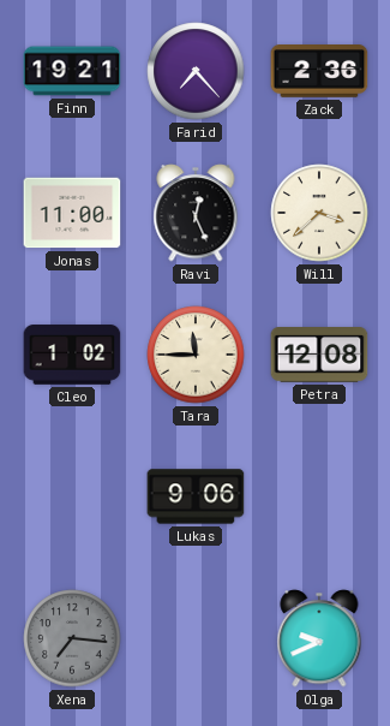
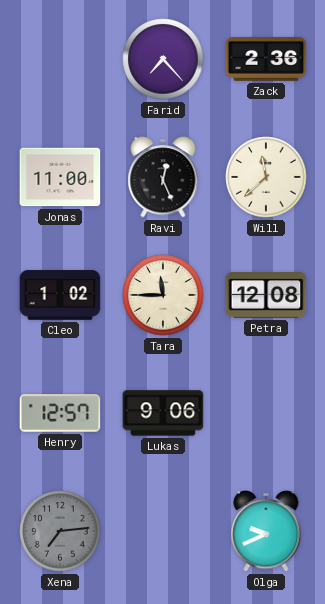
Finn: 19:21 -> none
Will: 3:38 -> 11:38
Henry: none -> 12:57
Xena: 7:16 -> 7:14
